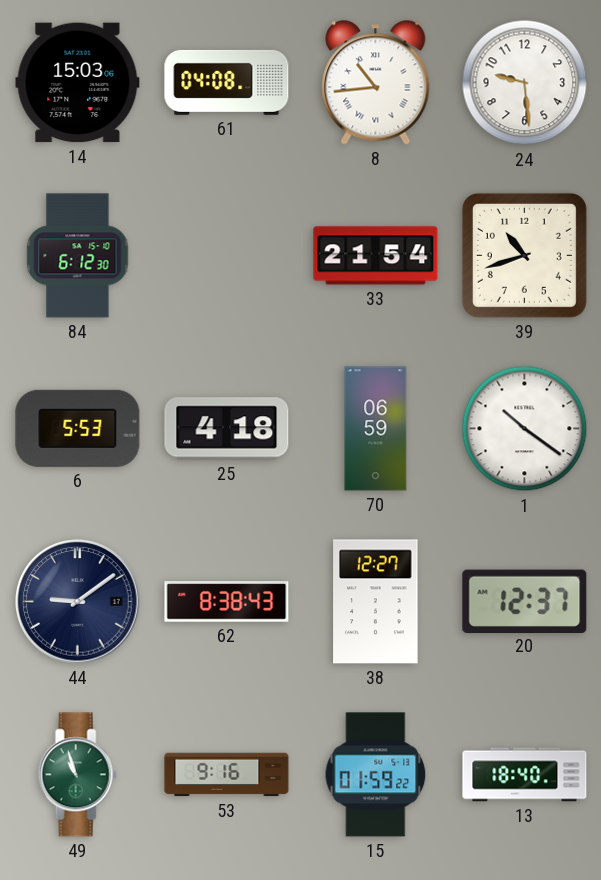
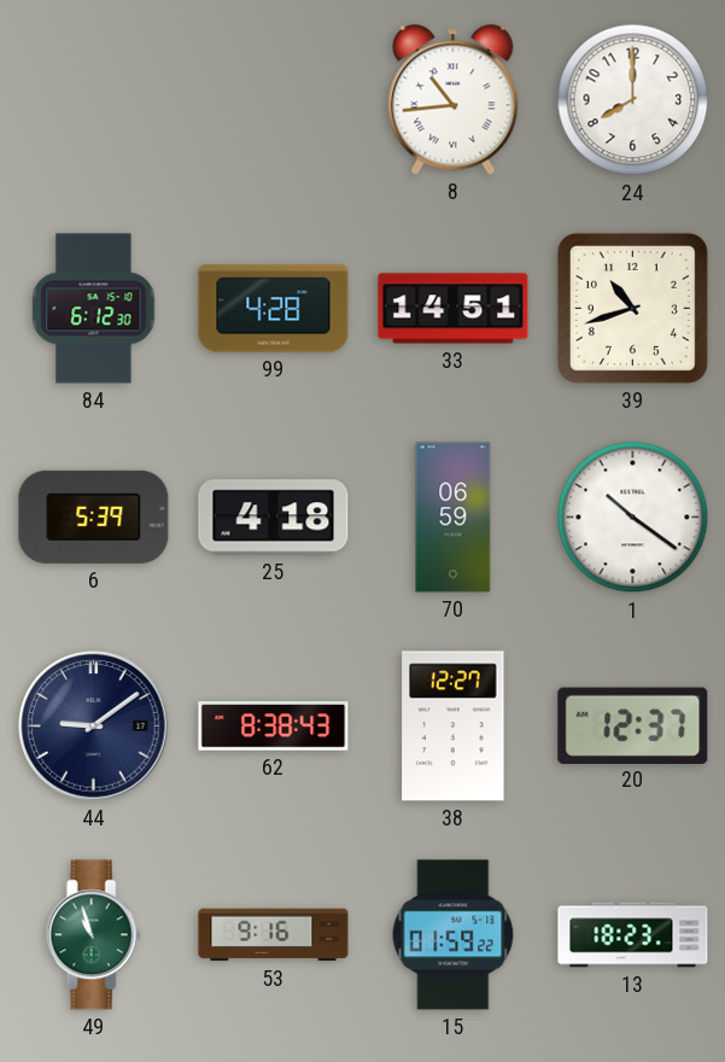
14: 15:03 -> none
61: 04:08 -> none
24: 9:29 -> 8:00
99: none -> 4:28
33: 21:54 -> 14:51
6: 5:53 -> 5:39
13: 18:40 -> 18:23
